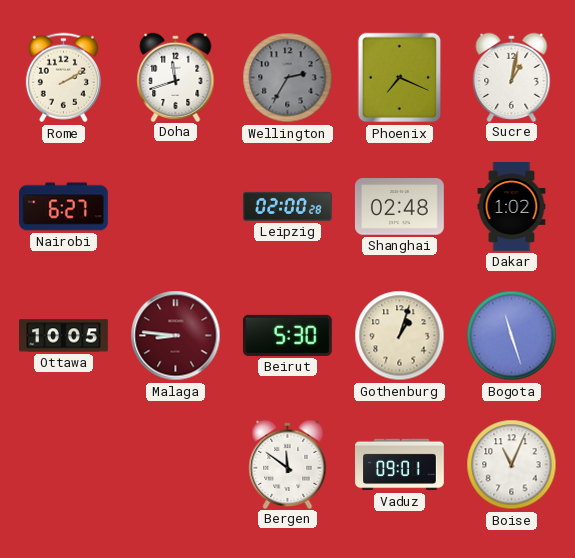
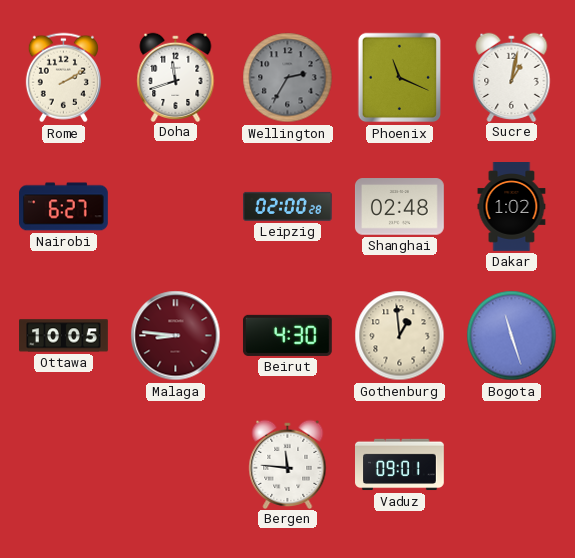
Phoenix: 7:19 -> 11:19
Beirut: 5:30 -> 4:30
Gothenburg: 1:03 -> 12:59
Bergen: 11:51 -> 11:46
Boise: 11:04 -> none
